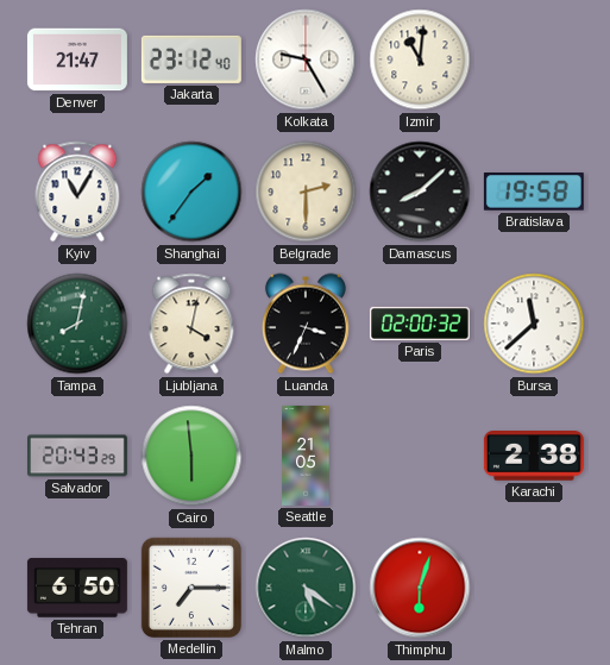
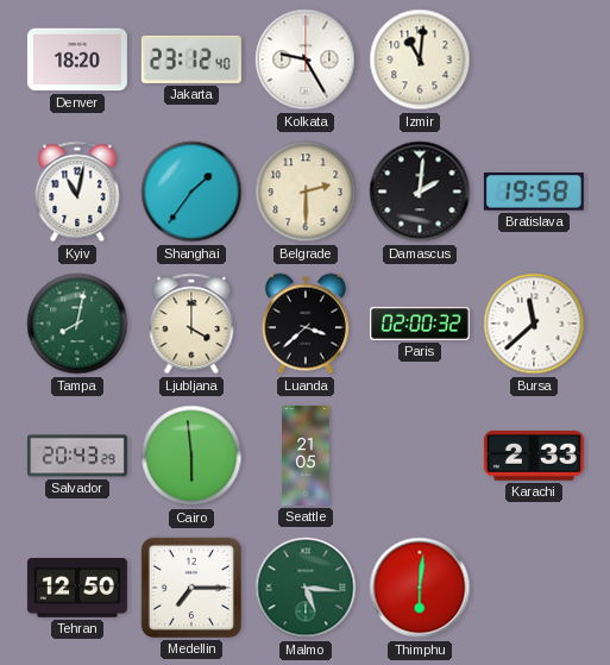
Denver: 21:47 -> 18:20
Kyiv: 11:05 -> 11:02
Damascus: 8:08 -> 2:01
Ljubljana: 4:02 -> 4:00
Luanda: 3:34 -> 3:38
Karachi: 2:38 -> 2:33
Tehran: 6:50 -> 12:50
Malmo: 5:21 -> 5:16
Thimphu: 6:03 -> 6:01
